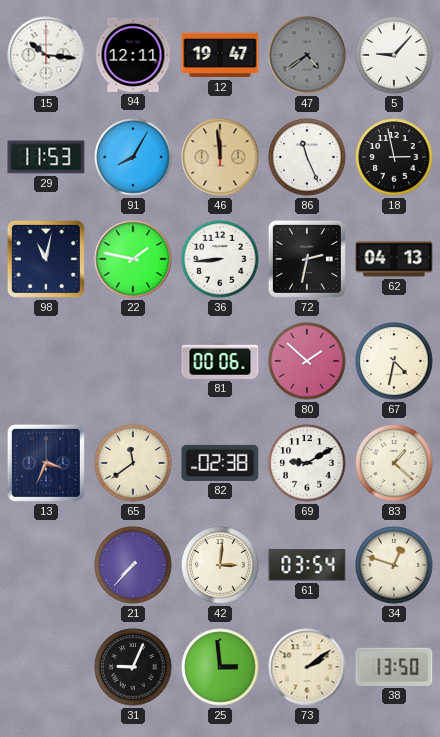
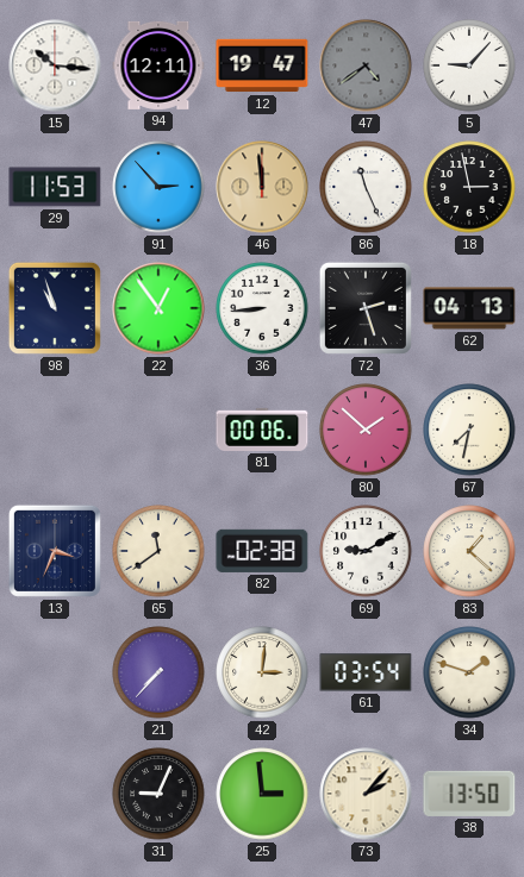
91: 8:05 -> 2:53
98: 11:02 -> 10:57
22: 1:47 -> 12:54
72: 2:32 -> 2:27
67: 4:32 -> 7:32
34: 12:48 -> 1:48
73: 2:09 -> 2:07
